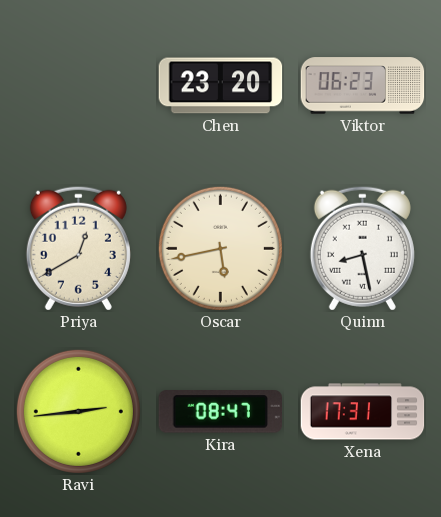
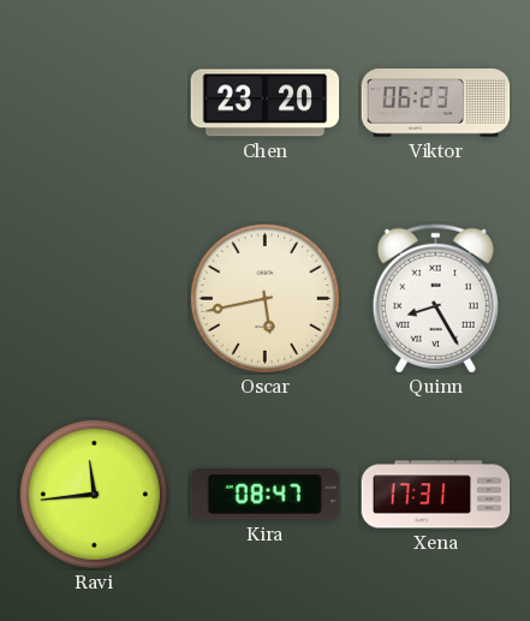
Priya: 12:40 -> none
Quinn: 8:28 -> 8:25
Ravi: 2:44 -> 11:44
